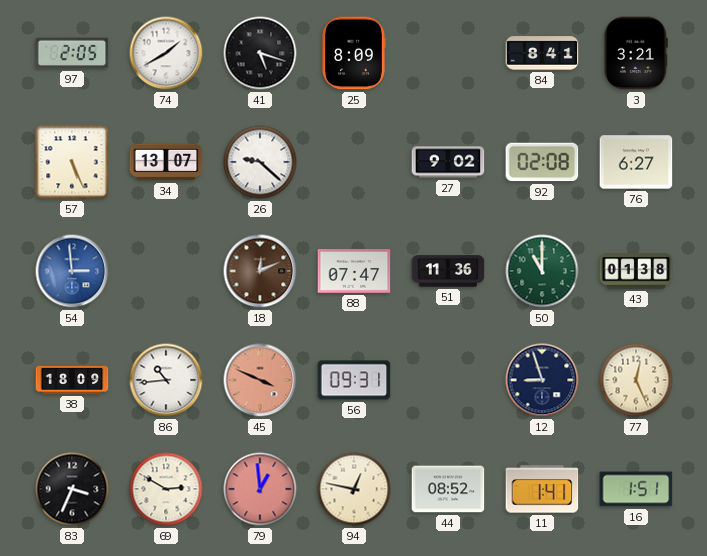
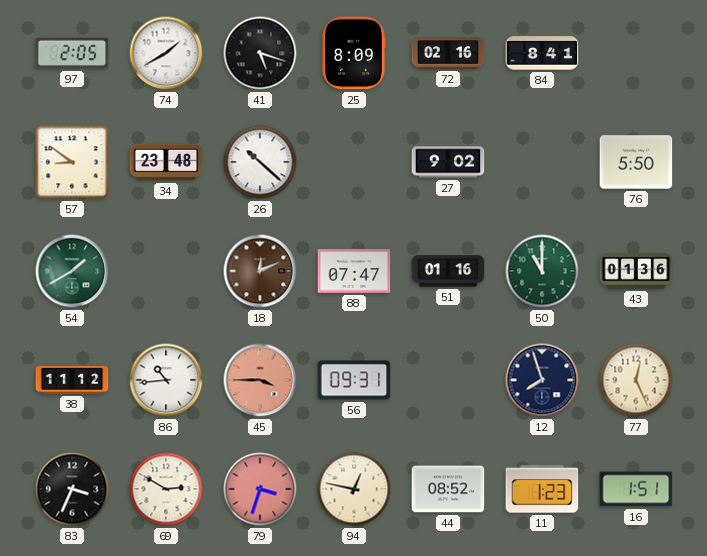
72: none -> 02:16
3: 3:21 -> none
57: 5:26 -> 8:51
34: 13:07 -> 23:48
26: 9:22 -> 10:22
92: 02:08 -> none
76: 6:27 -> 5:50
54: 2:59 -> 1:40
54 dial: blue -> green
51: 11:36 -> 01:16
43: 01:38 -> 01:36
38: 18:09 -> 11:12
45: 3:49 -> 3:45
12: 8:57 -> 7:57
79: 12:59 -> 3:33
11: 1:41 -> 1:23
